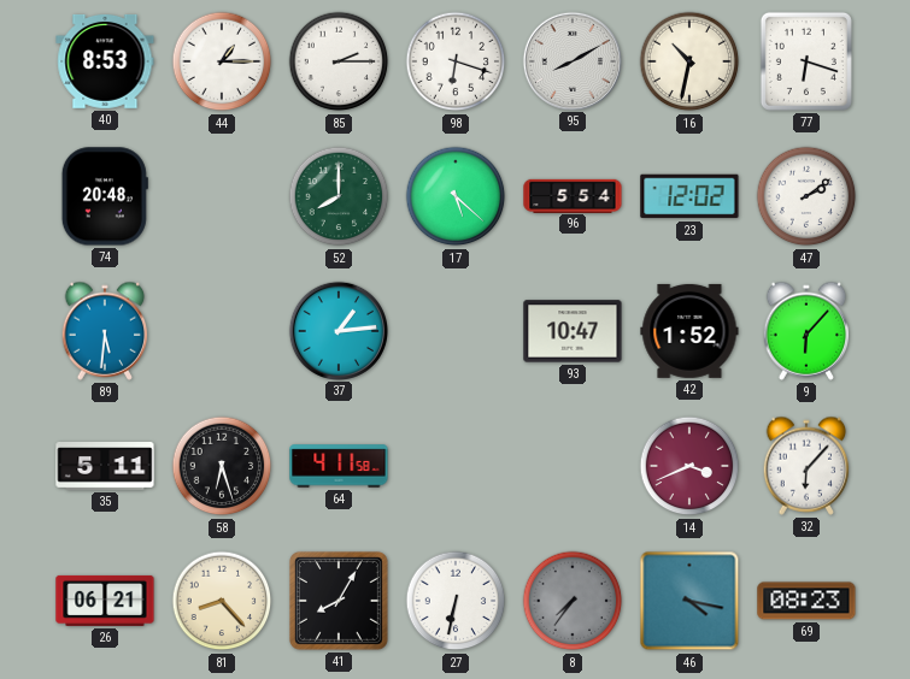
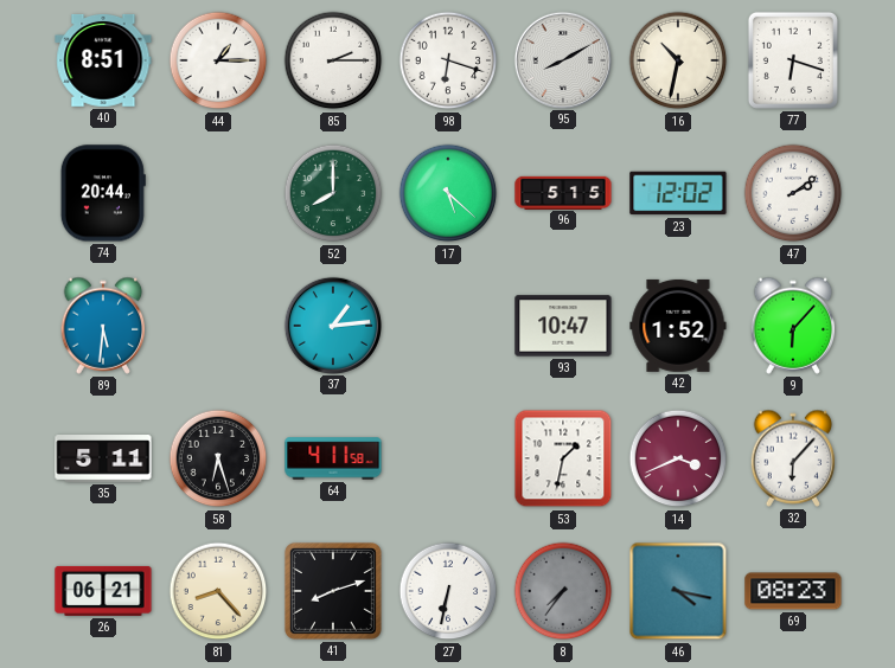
40: 8:53 -> 8:51
74: 20:48 -> 20:44
96: 5:54 -> 5:15
53: none -> 1:32
41: 8:05 -> 8:12
